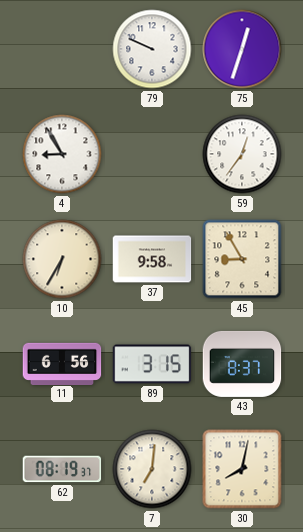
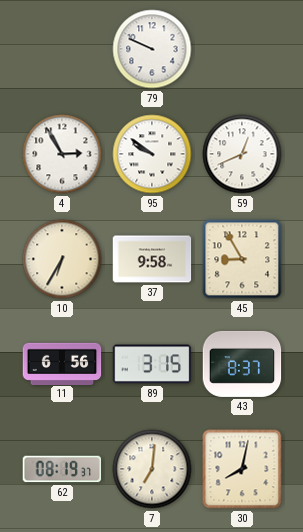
75: 12:33 -> none
4: 8:55 -> 2:55
95: none -> 9:51
59: 12:36 -> 12:41
